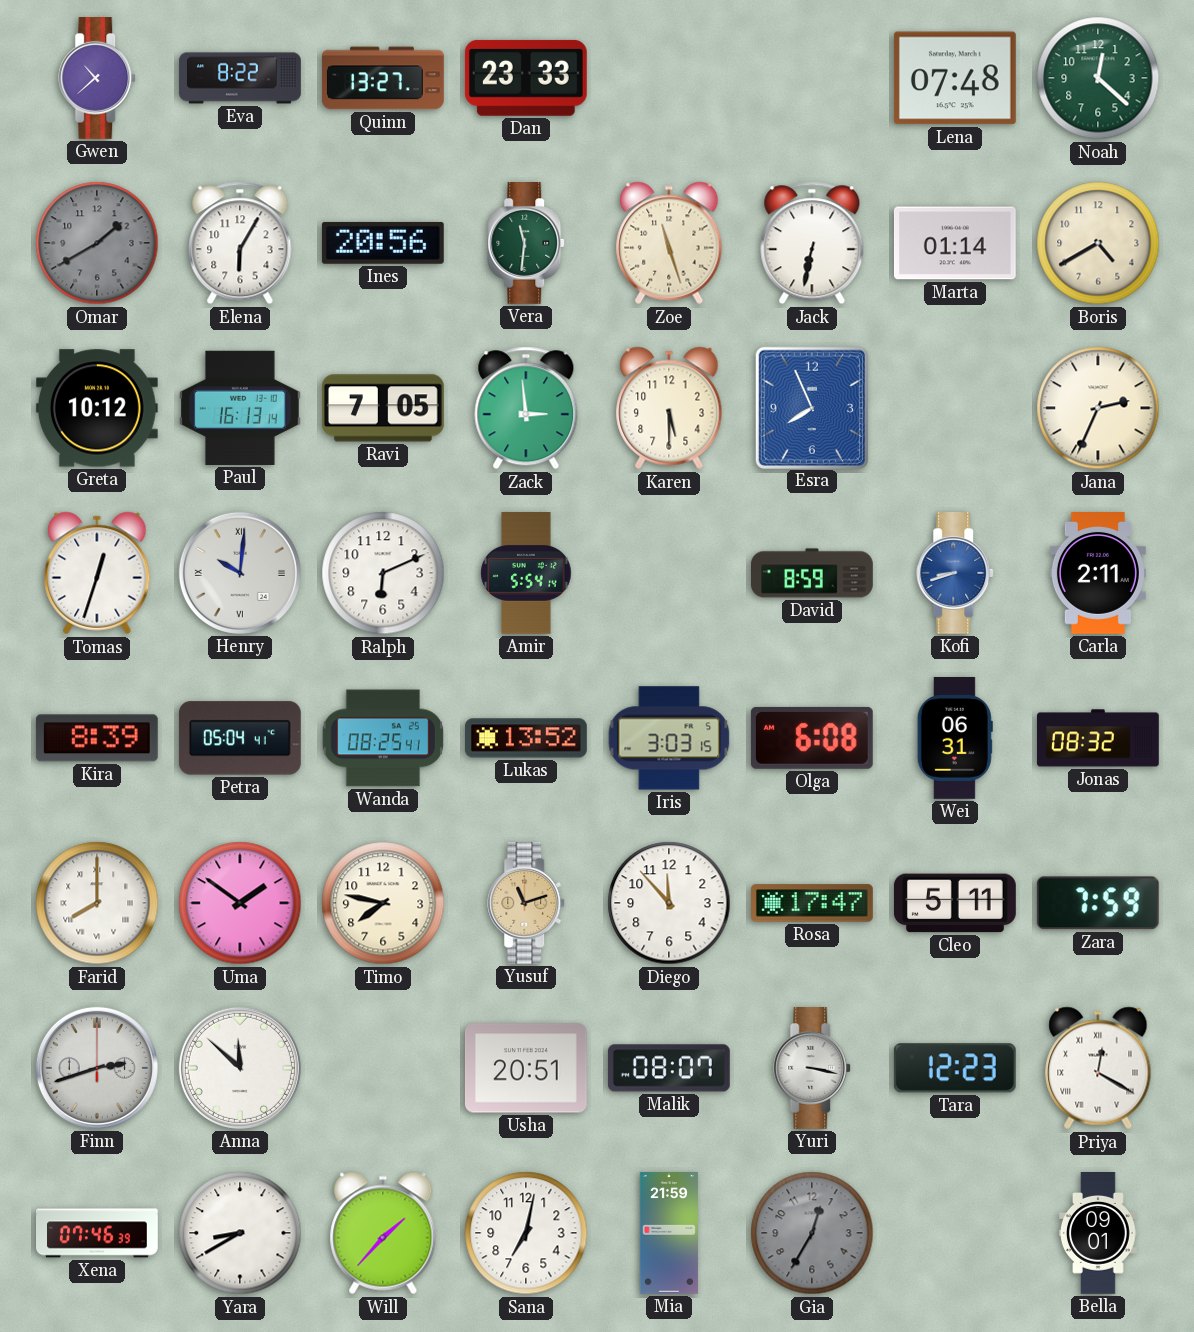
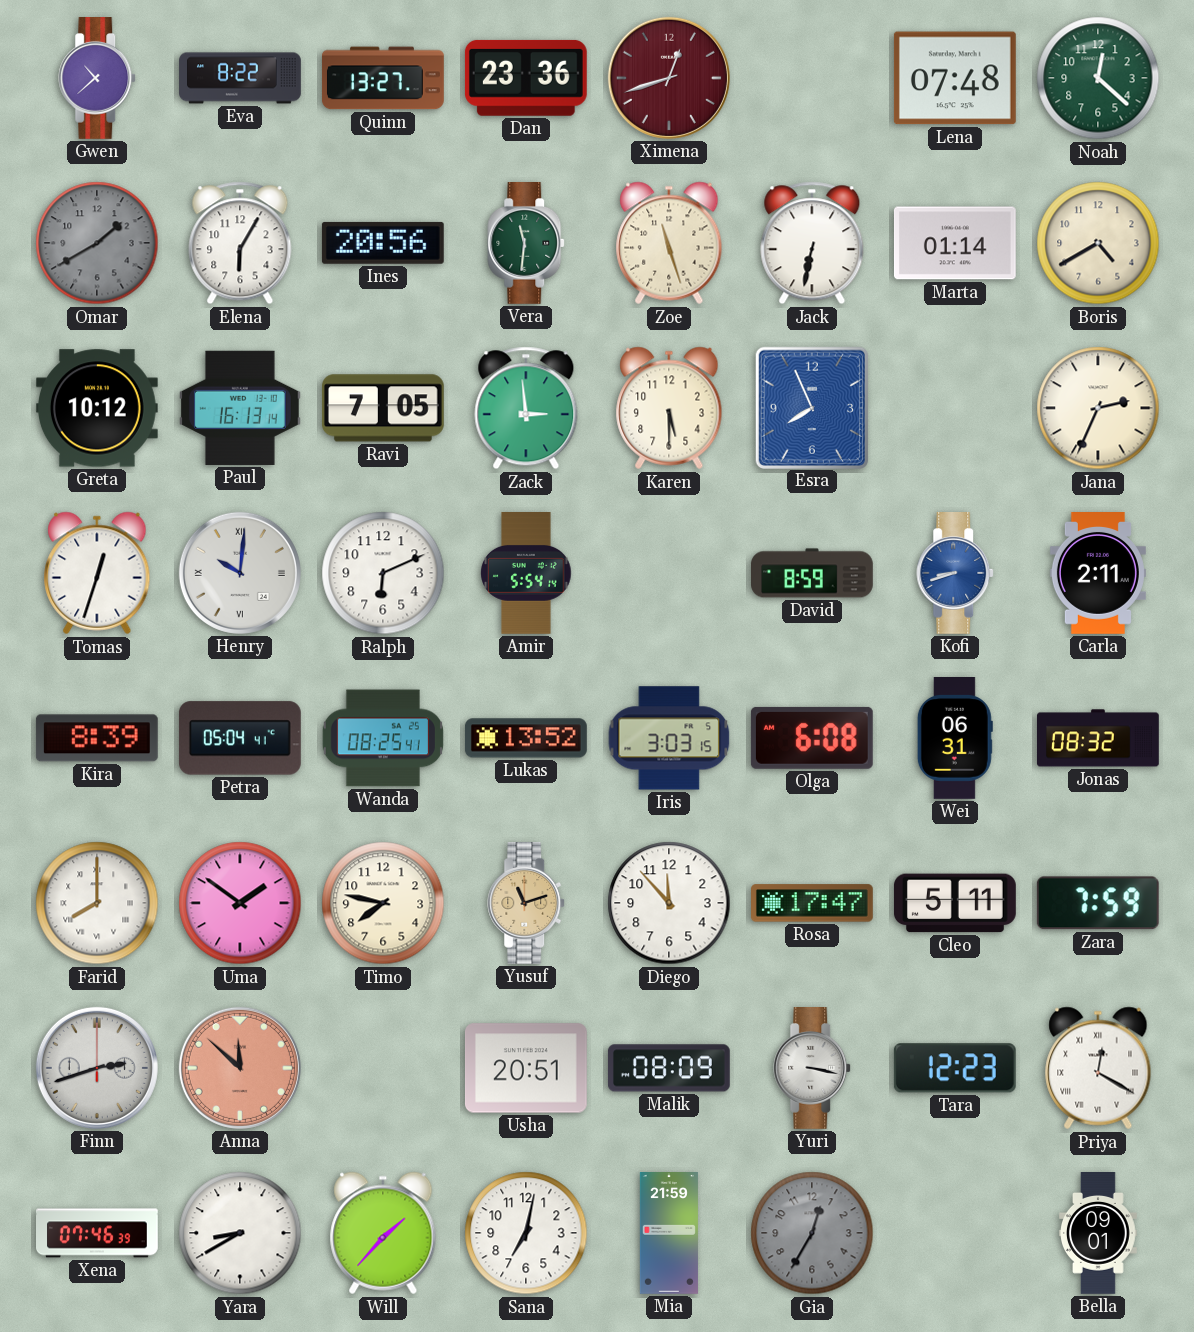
Dan: 23:33 -> 23:36
Ximena: none -> 12:42
Anna dial: white -> salmon
Malik: 08:07 -> 08:09
